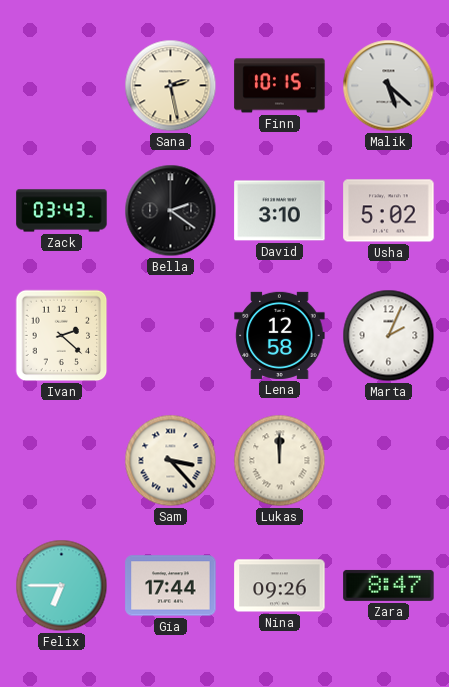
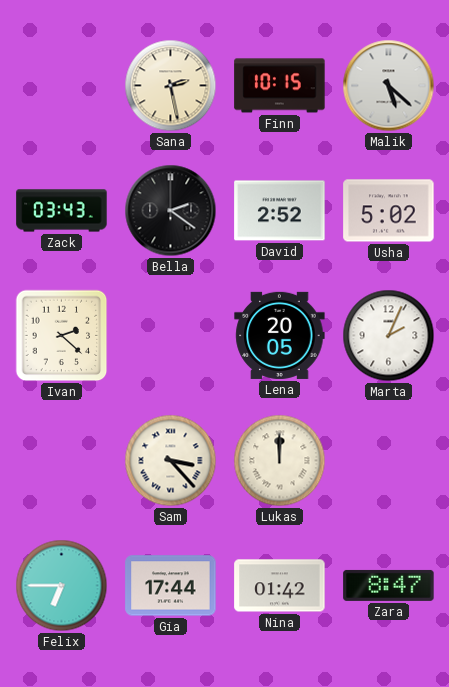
David: 3:10 -> 2:52
Lena: 12:58 -> 20:05
Nina: 09:26 -> 01:42
